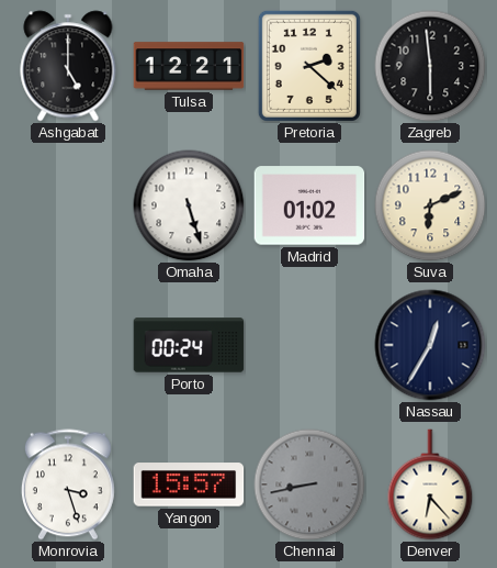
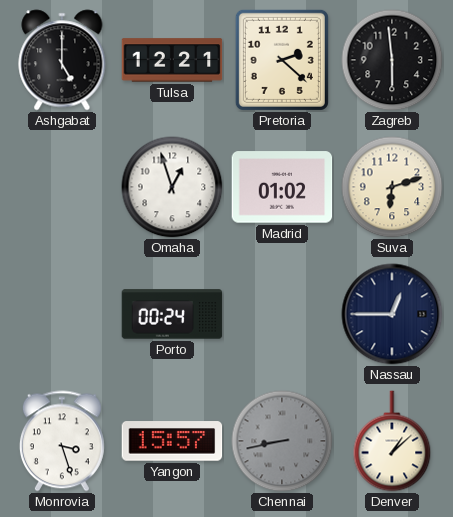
Omaha: 5:27 -> 12:57
Suva: 6:11 -> 6:12
Nassau: 12:35 -> 12:45
Denver: 6:23 -> 1:08
